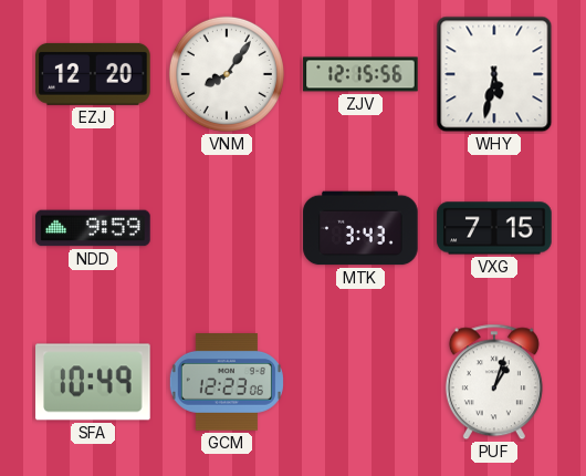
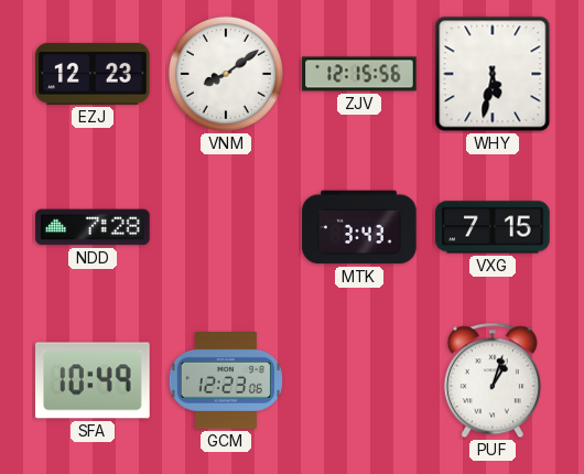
EZJ: 12:20 -> 12:23
VNM: 8:06 -> 8:09
NDD: 9:59 -> 7:28
